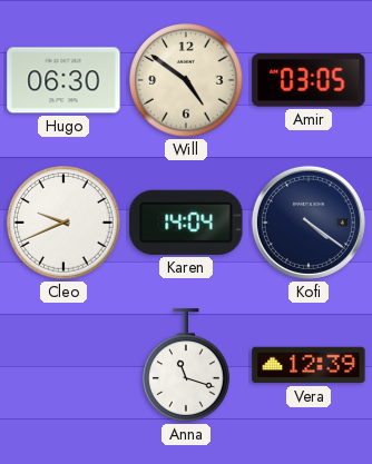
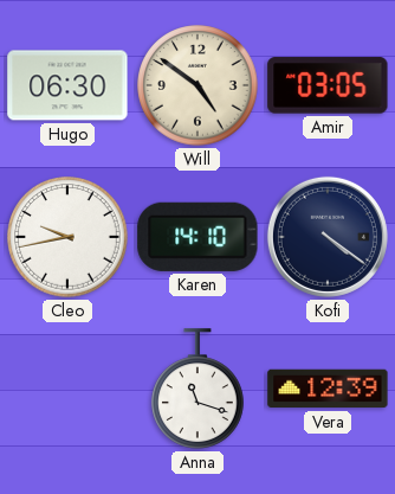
Cleo: 9:41 -> 9:43
Karen: 14:04 -> 14:10
